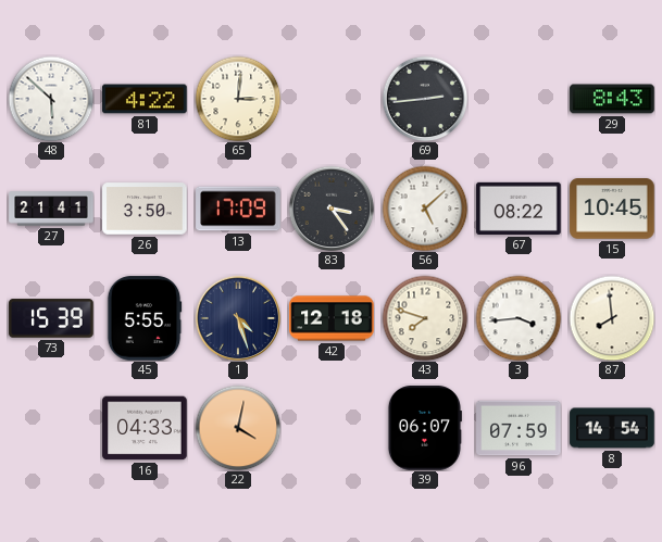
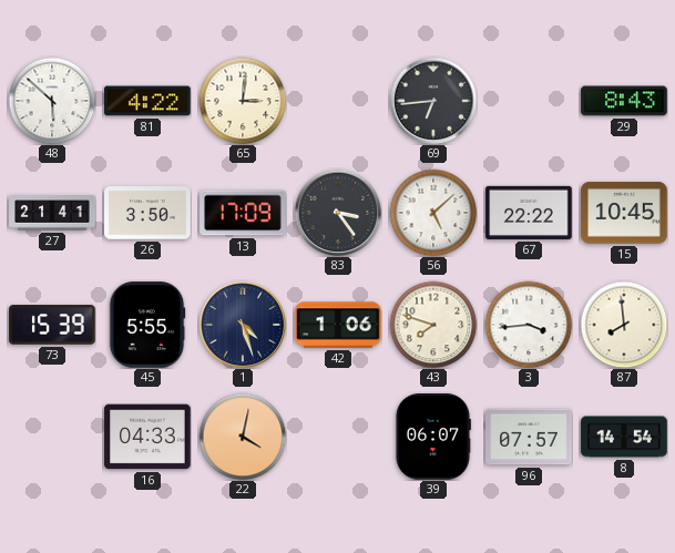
69: 2:44 -> 6:44
67: 08:22 -> 22:22
42: 12:18 -> 1:06
96: 07:59 -> 07:57
